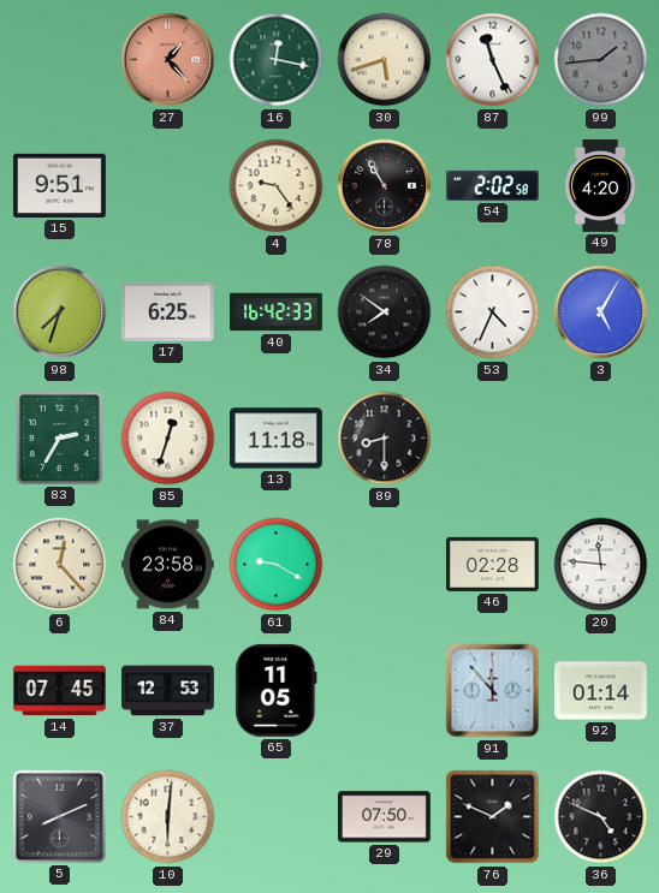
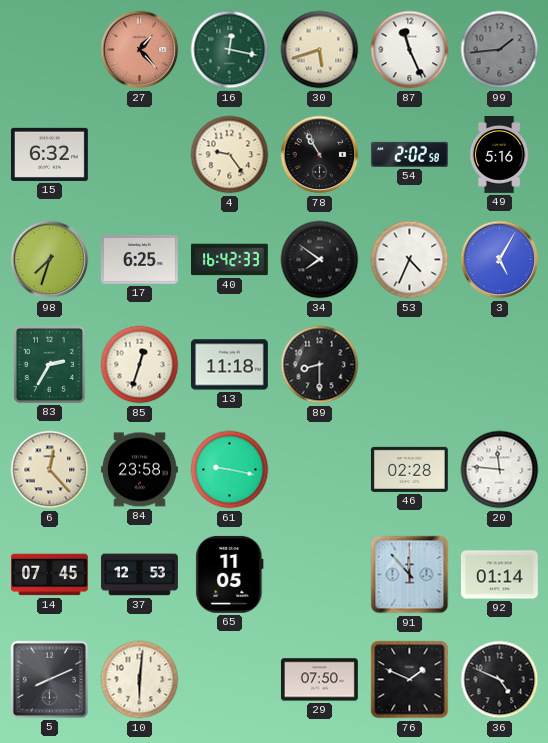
15: 9:51 -> 6:32
49: 4:20 -> 5:16
61: 9:20 -> 9:17
